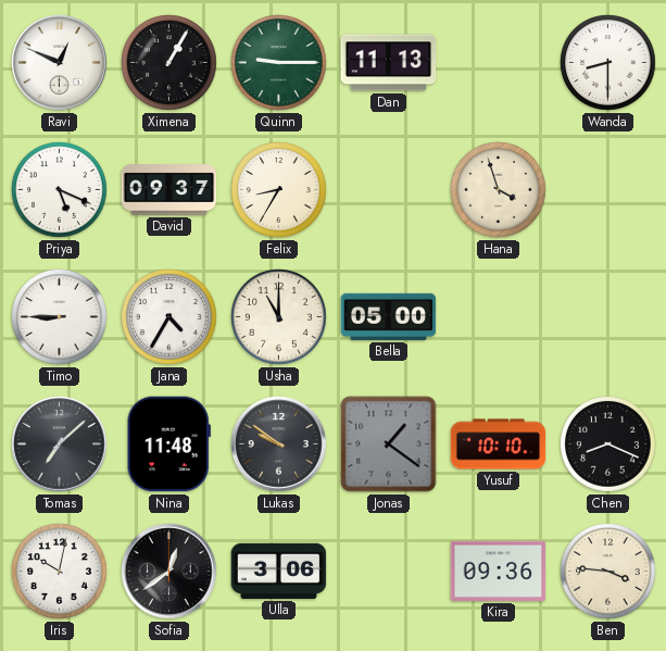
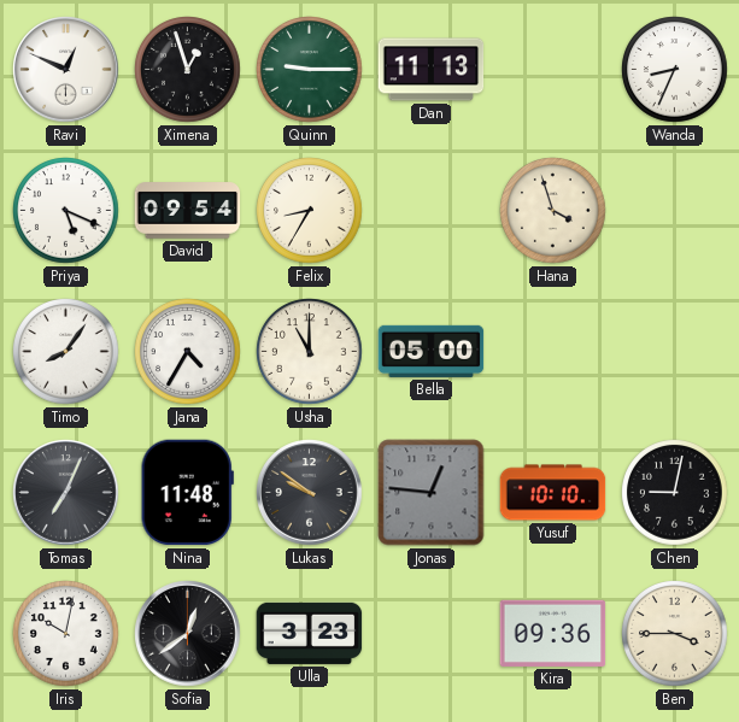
Ximena: 1:05 -> 12:57
Wanda: 8:30 -> 8:34
David: 09:37 -> 09:54
Timo: 8:45 -> 8:06
Tomas: 7:08 -> 7:04
Jonas: 1:21 -> 12:46
Chen: 8:19 -> 9:02
Ulla: 3:06 -> 3:23
Ben: 3:46 -> 3:45
